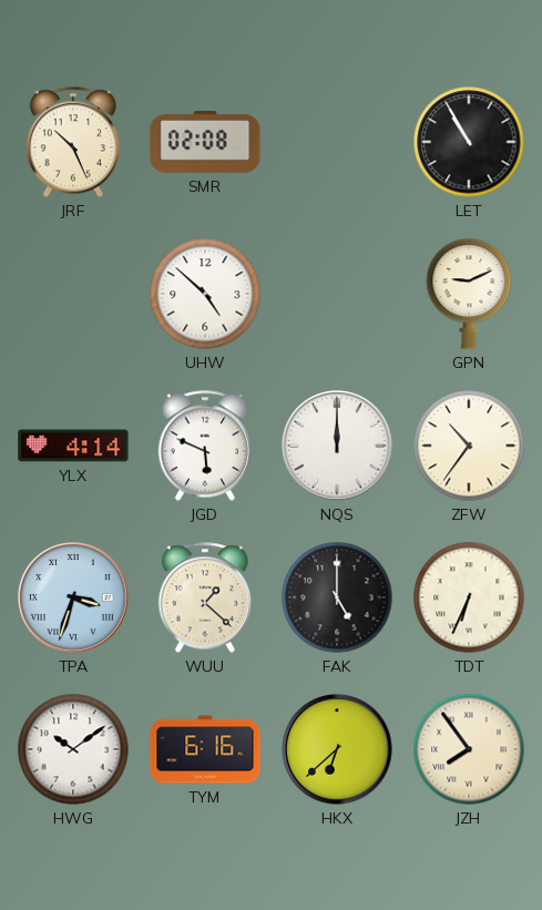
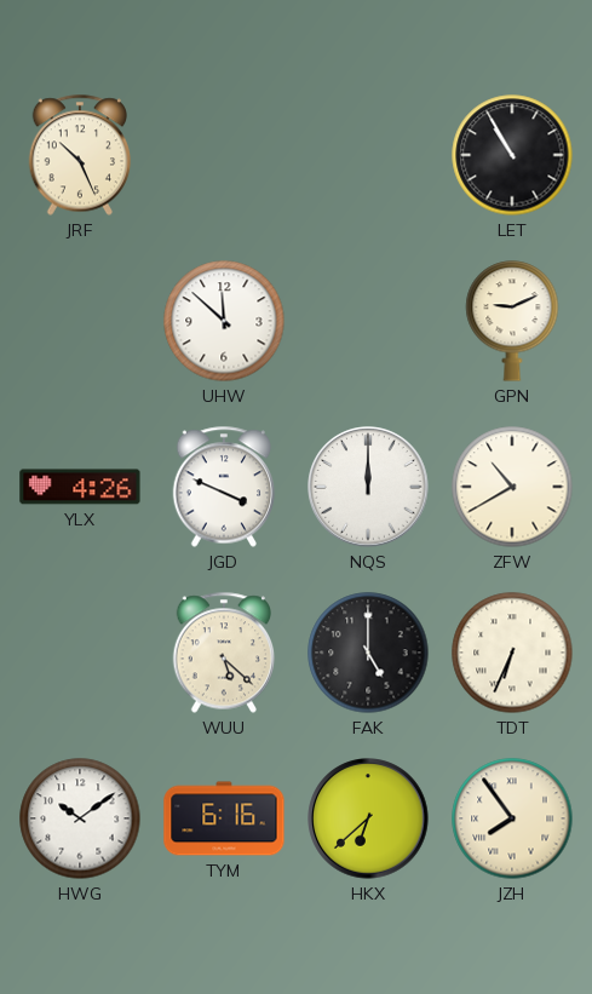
SMR: 02:08 -> none
UHW: 4:52 -> 11:52
YLX: 4:14 -> 4:26
JGD: 5:49 -> 3:49
ZFW: 10:36 -> 10:40
TPA: 3:33 -> none
WUU: 1:22 -> 5:22
